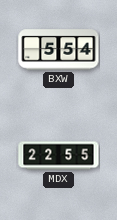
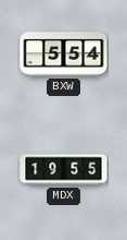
MDX: 22:55 -> 19:55
